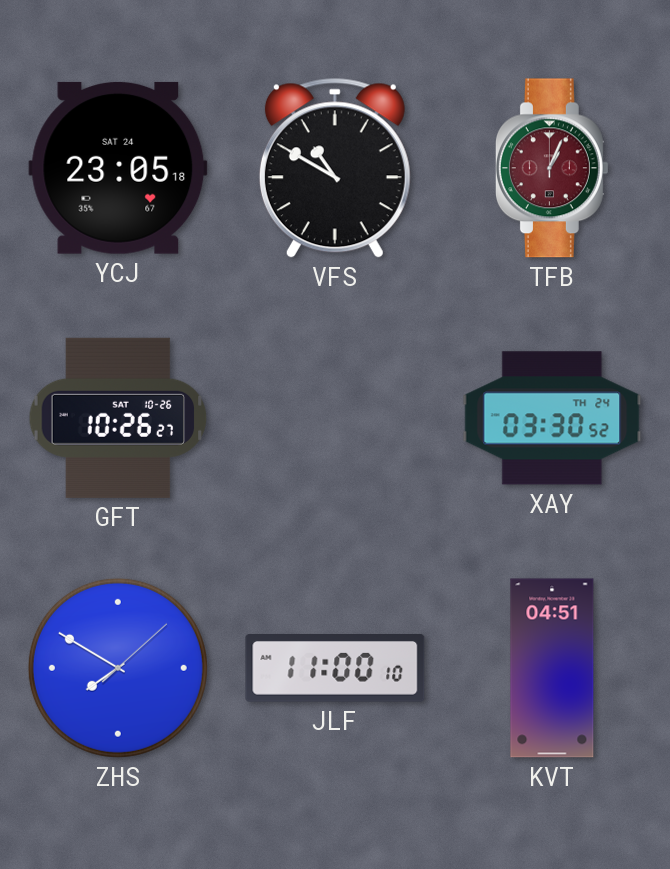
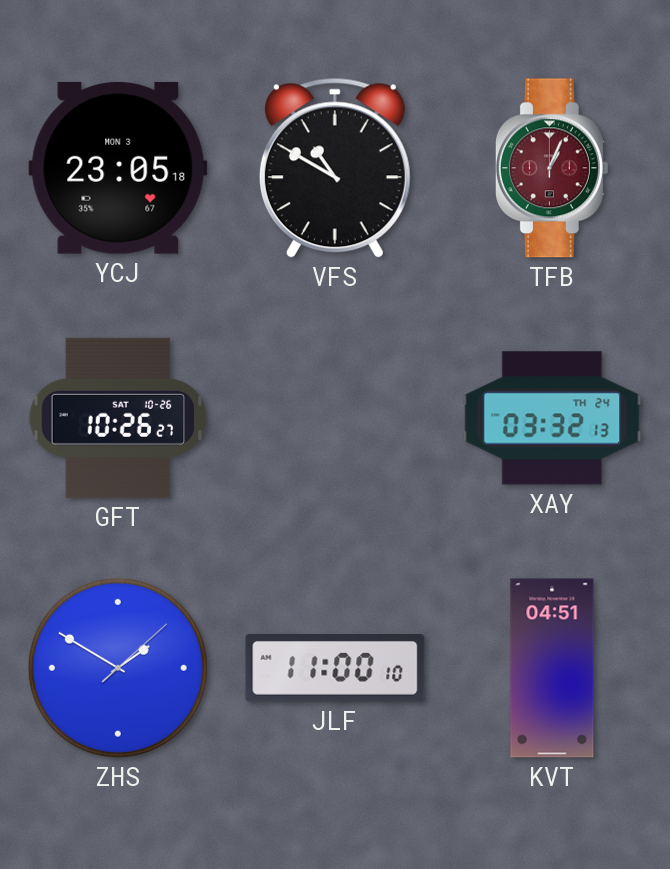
YCJ date: SAT 24 -> MON 3
XAY: 03:30 -> 03:32
ZHS: 7:50 -> 1:50
